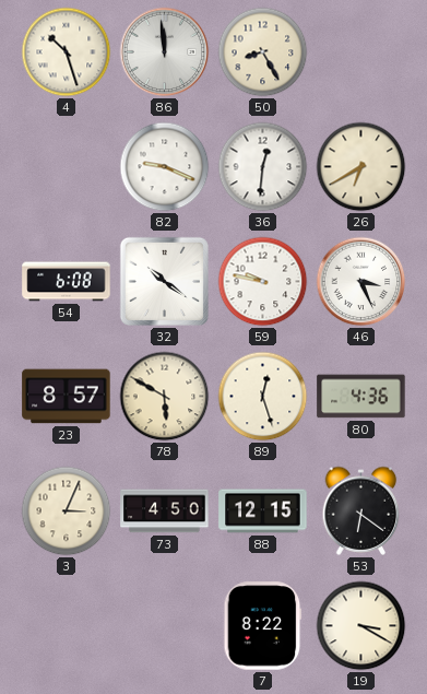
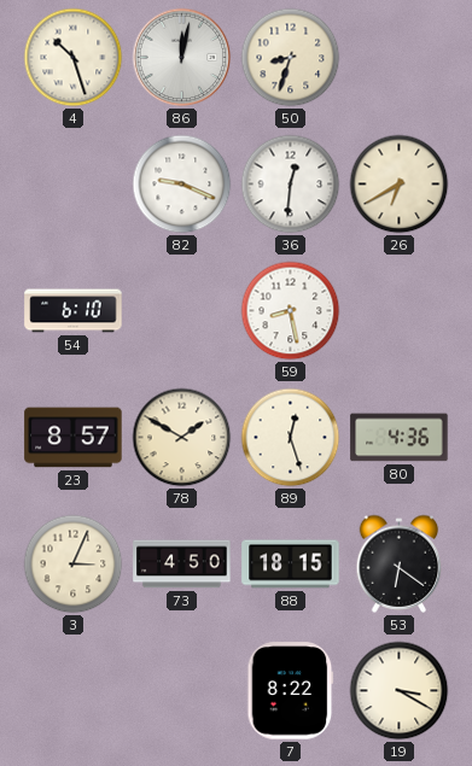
86: 11:59 -> 12:02
50: 8:25 -> 8:33
54: 6:08 -> 6:10
32: 10:21 -> none
59: 9:47 -> 8:28
46: 3:26 -> none
78: 5:50 -> 1:50
88: 12:15 -> 18:15
